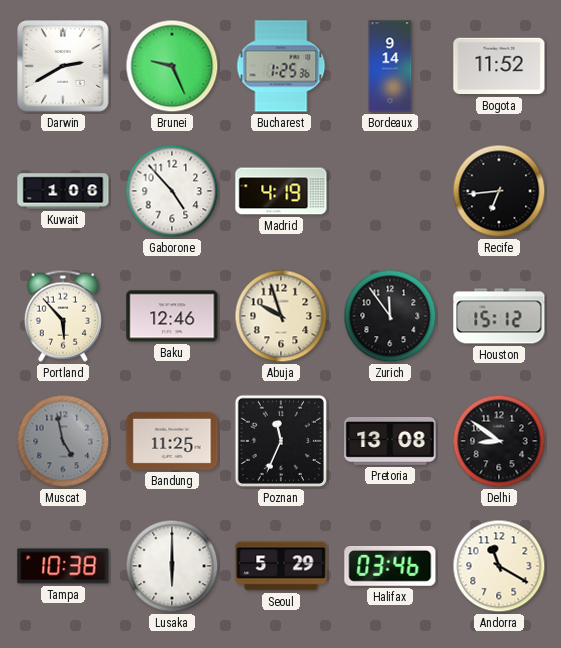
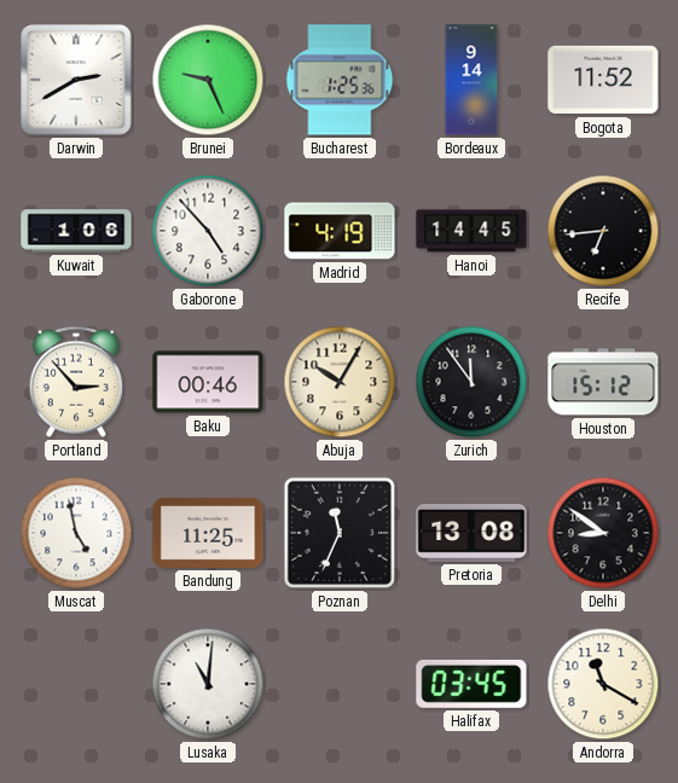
Hanoi: none -> 14:45
Portland: 5:53 -> 2:53
Baku: 12:46 -> 00:46
Abuja: 9:57 -> 10:05
Muscat dial: grey -> white
Tampa: 10:38 -> none
Lusaka: 6:00 -> 11:01
Seoul: 5:29 -> none
Halifax: 03:46 -> 03:45
